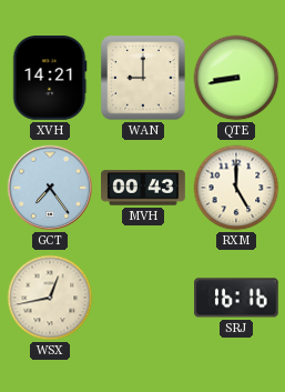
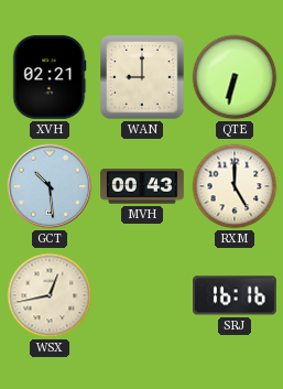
XVH: 14:21 -> 02:21
QTE: 8:43 -> 6:32
GCT: 7:24 -> 10:29
